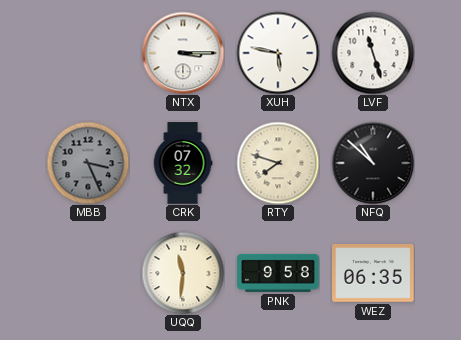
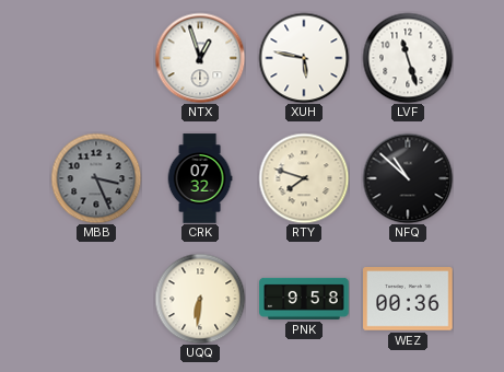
NTX: 3:15 -> 12:57
UQQ: 11:31 -> 6:31
WEZ: 06:35 -> 00:36
